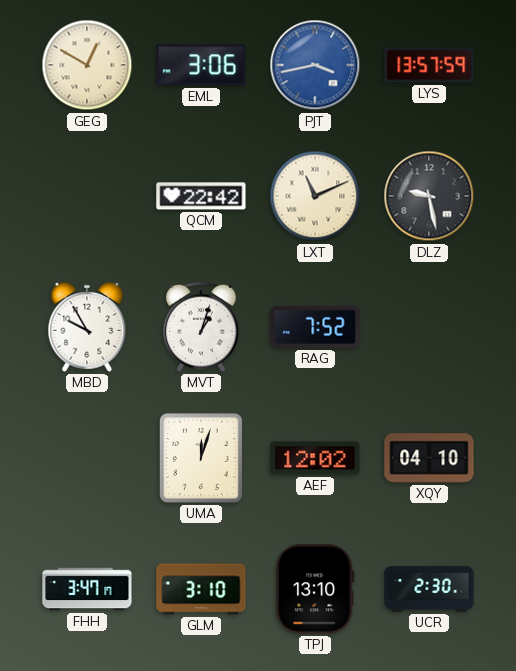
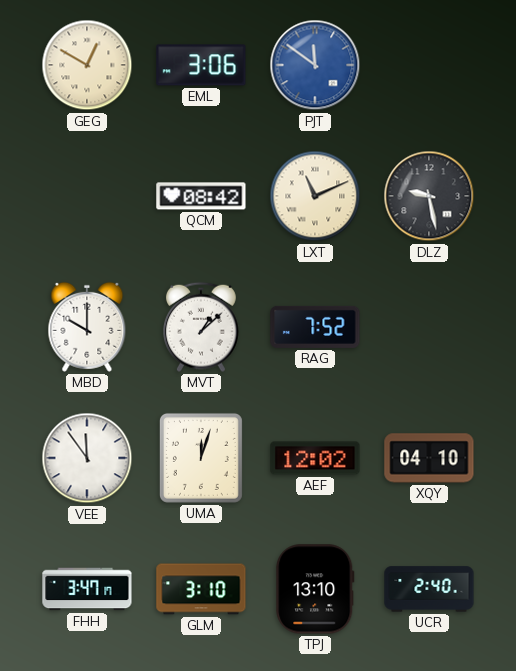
PJT: 3:43 -> 11:51
LYS: 13:57 -> none
QCM: 22:42 -> 08:42
MBD: 9:55 -> 10:00
MVT: 1:03 -> 1:08
VEE: none -> 11:54
UCR: 2:30 -> 2:40
